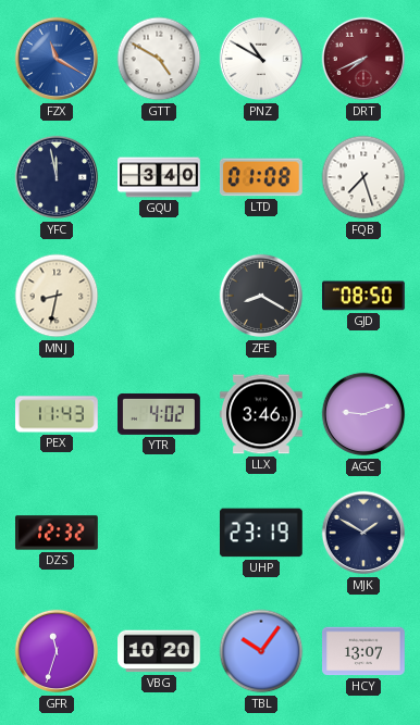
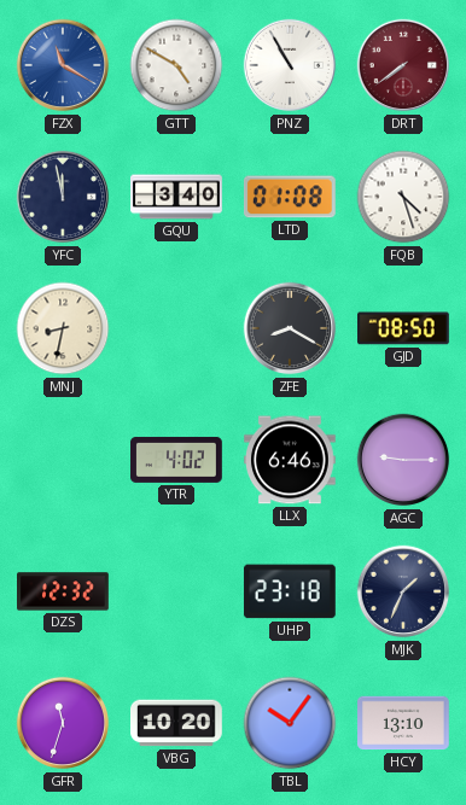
PNZ: 10:50 -> 10:55
DRT: 7:41 -> 7:39
FQB: 7:27 -> 4:27
PEX: 11:43 -> none
LLX: 3:46 -> 6:46
AGC: 9:12 -> 9:15
UHP: 23:19 -> 23:18
MJK: 1:50 -> 1:34
HCY: 13:07 -> 13:10
